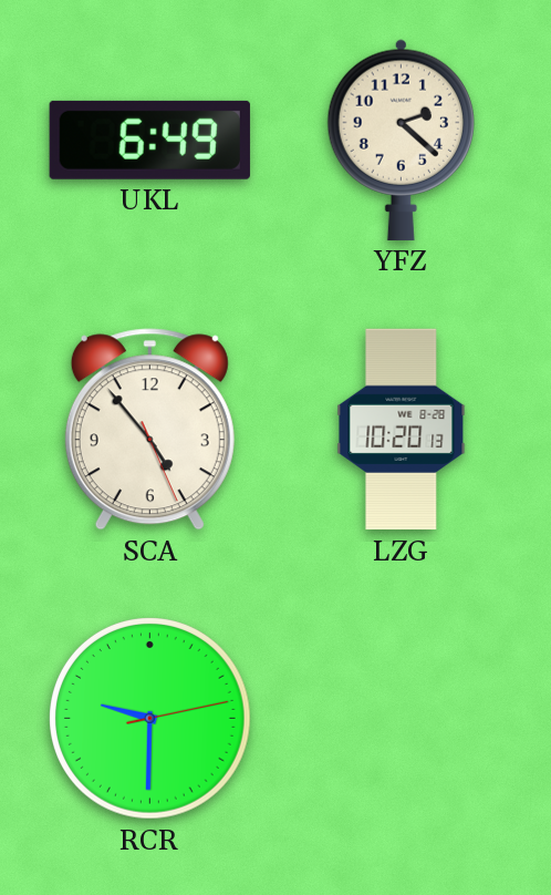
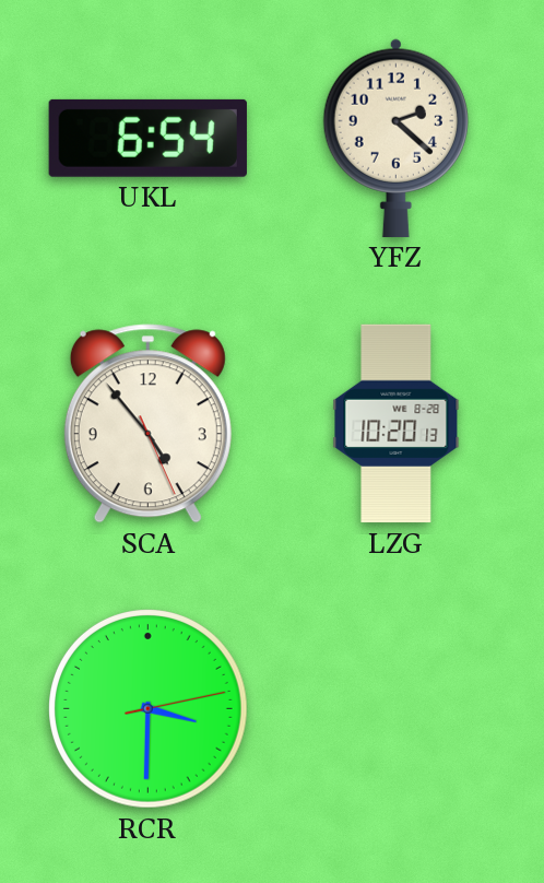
UKL: 6:49 -> 6:54
RCR: 9:30 -> 3:30
